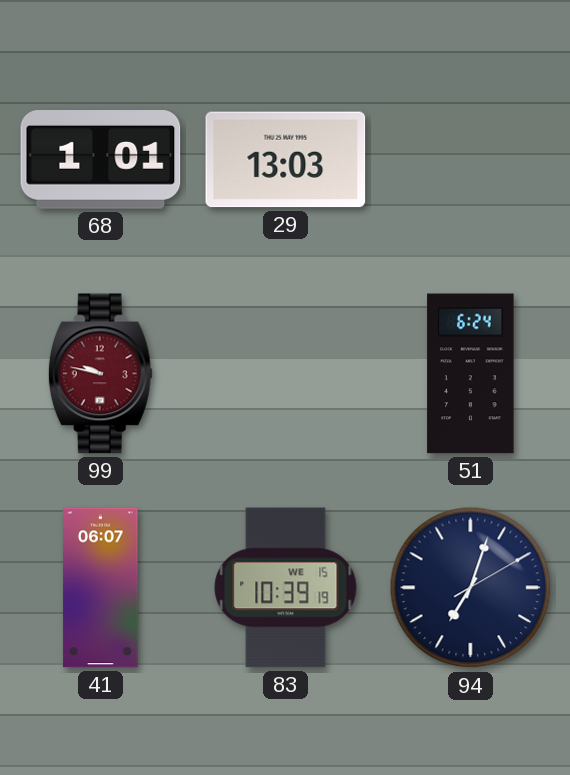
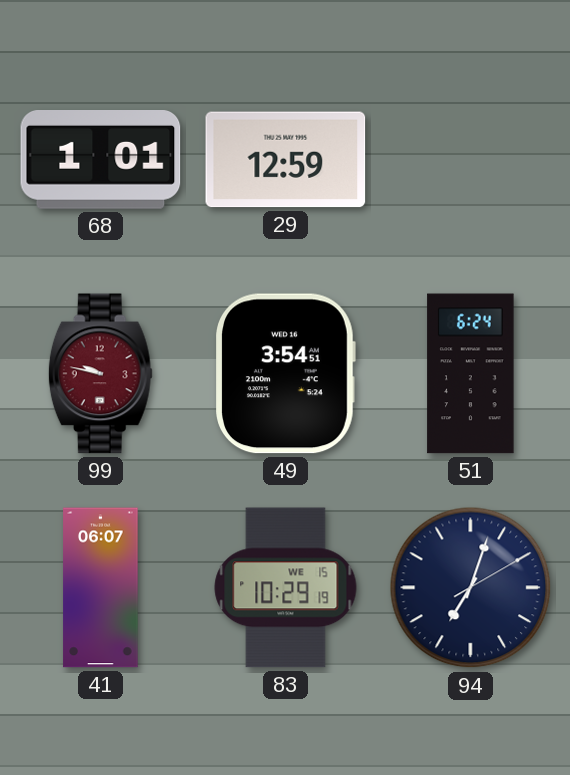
29: 13:03 -> 12:59
49: none -> 3:54
83: 10:39 -> 10:29
